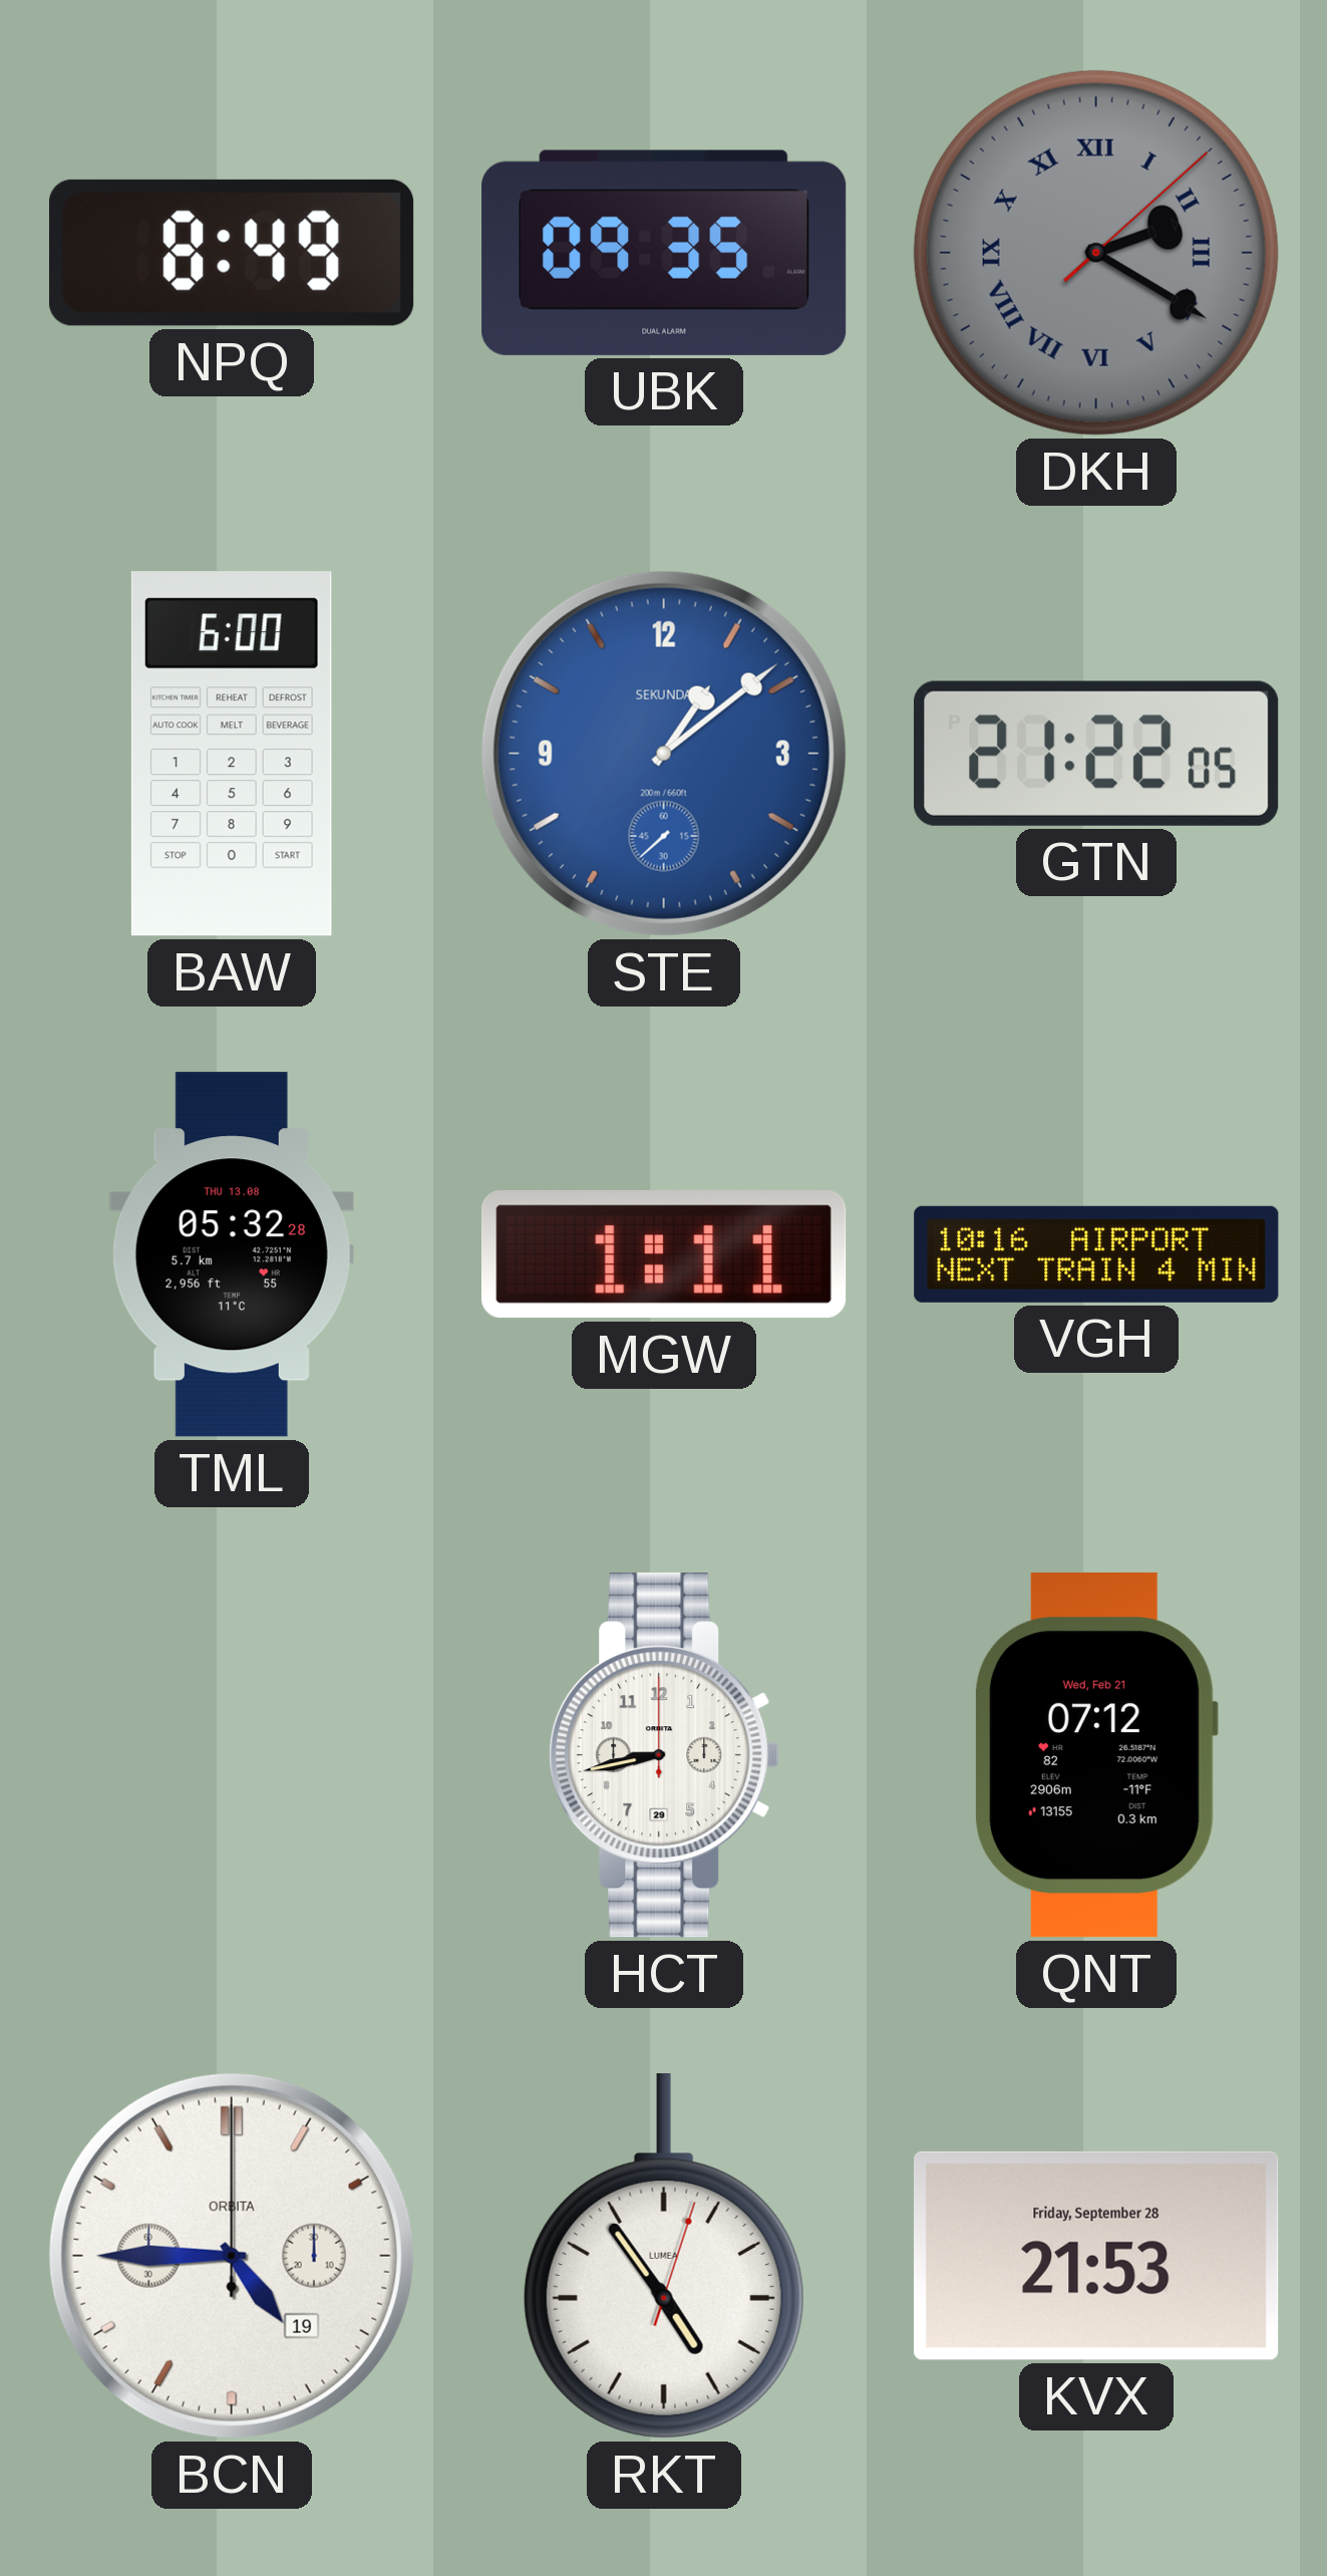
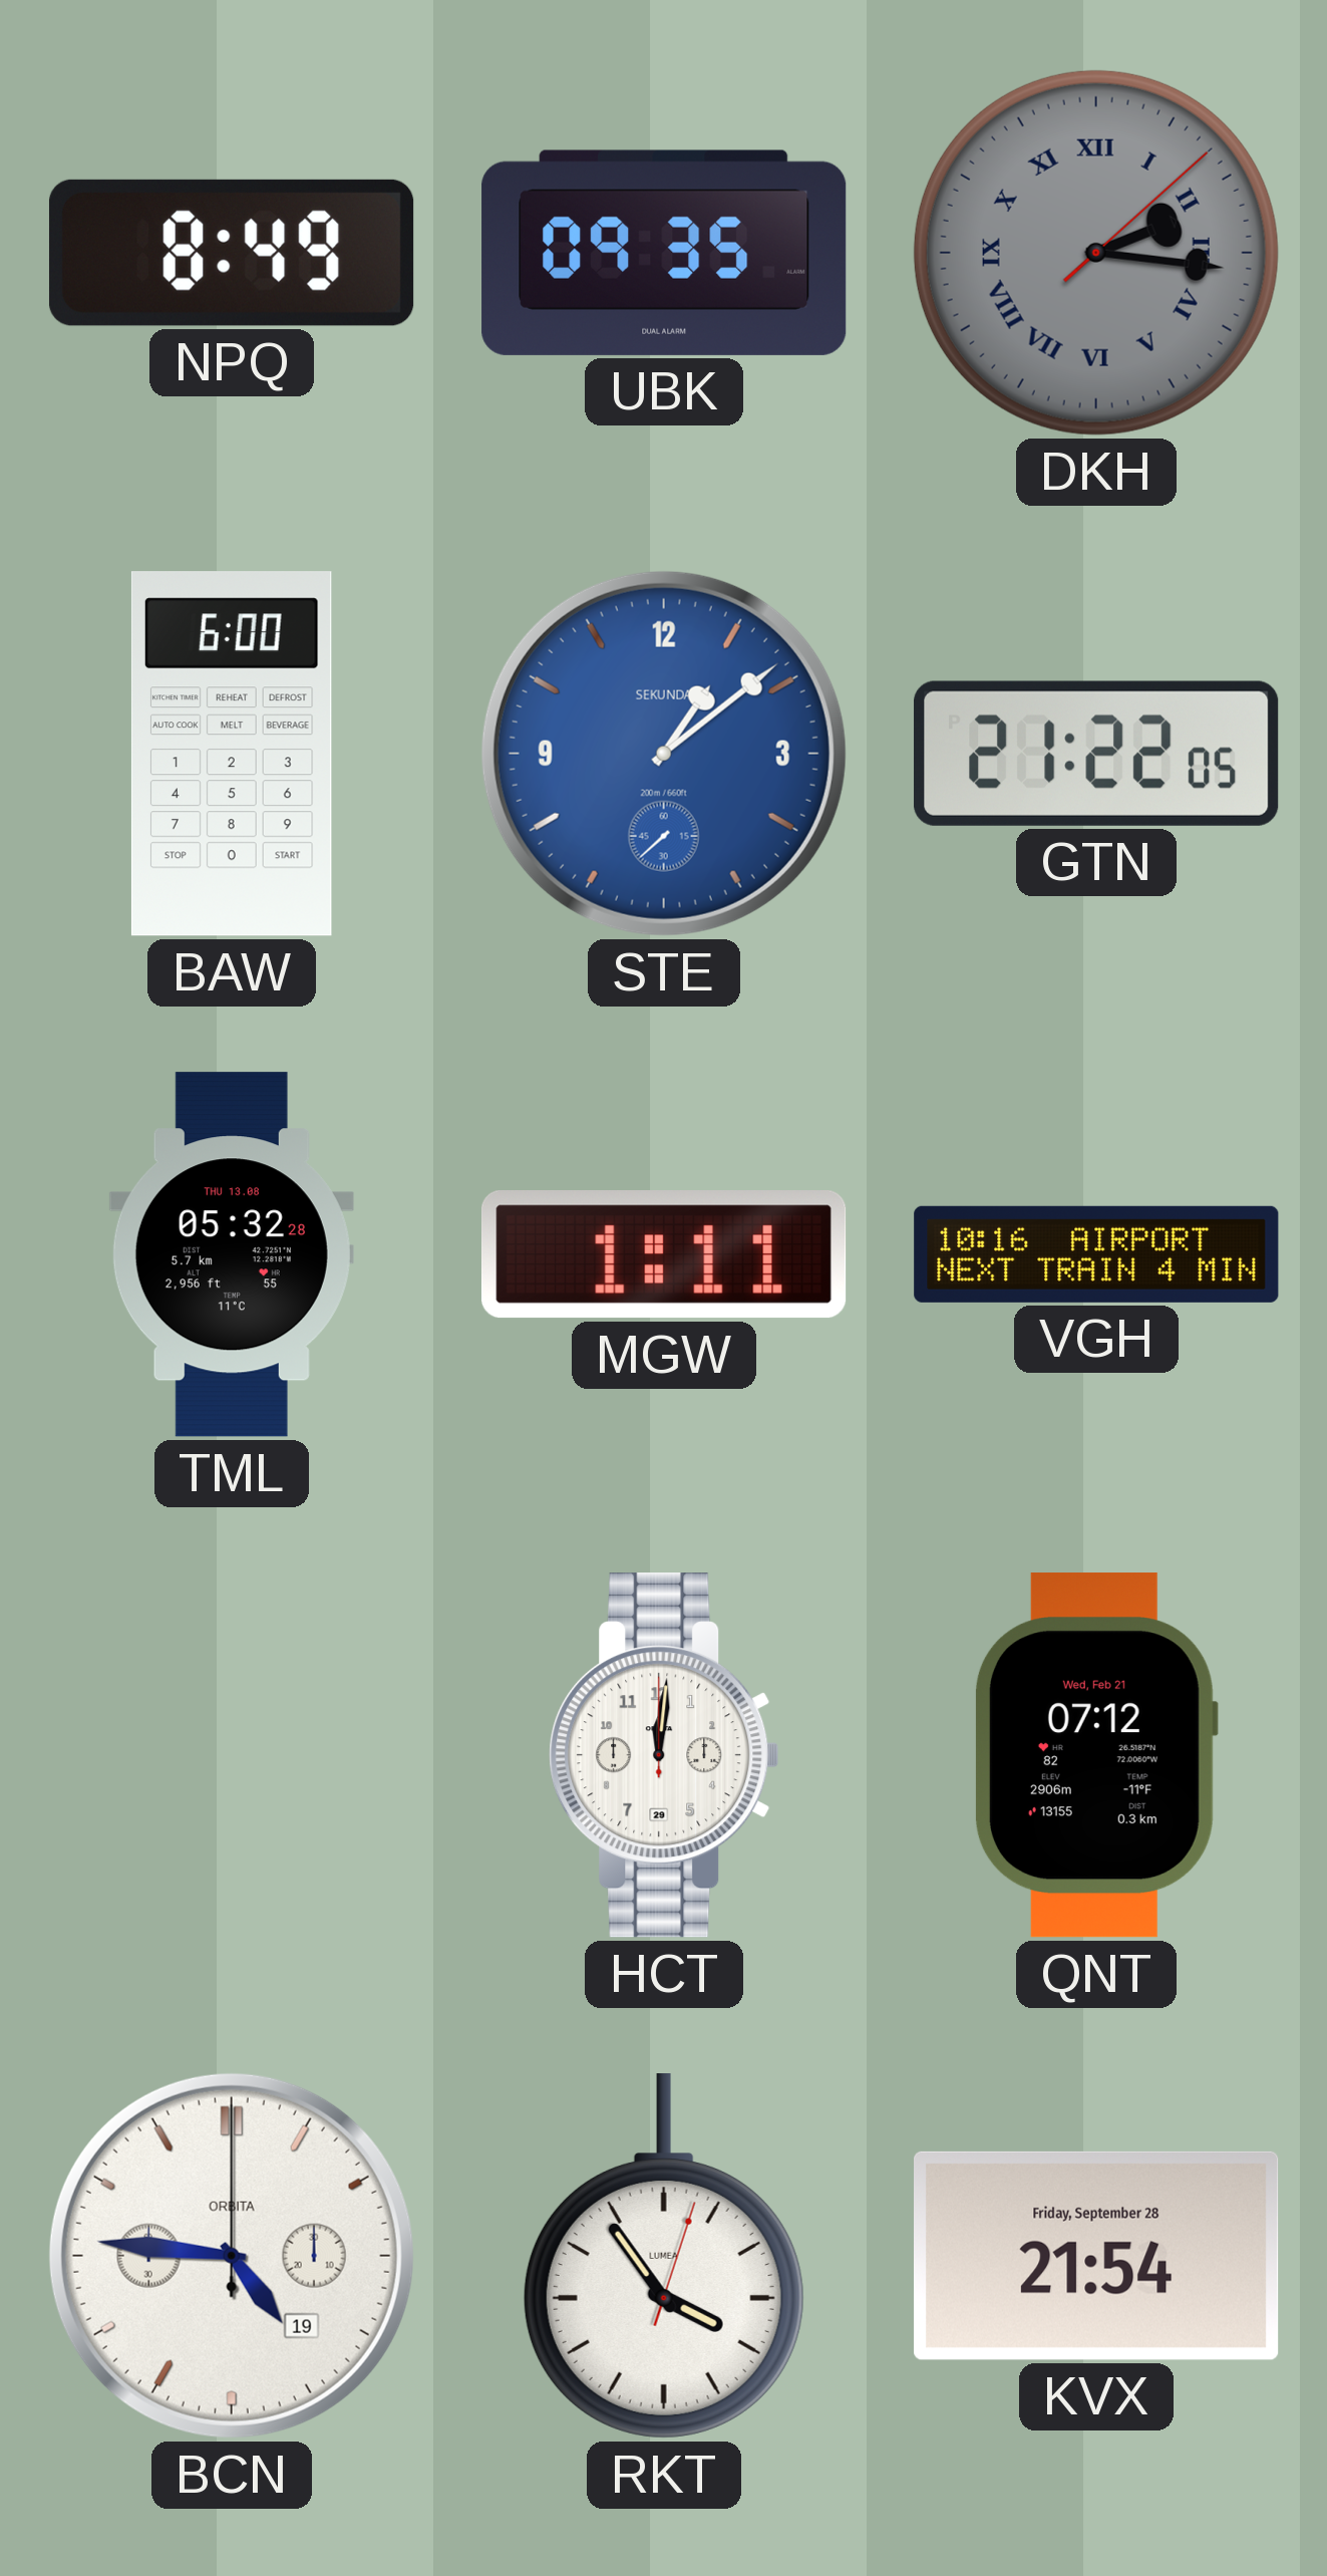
DKH: 2:20 -> 2:16
HCT: 8:43 -> 12:01
BCN: 4:45 -> 4:46
RKT: 4:54 -> 3:54
KVX: 21:53 -> 21:54
